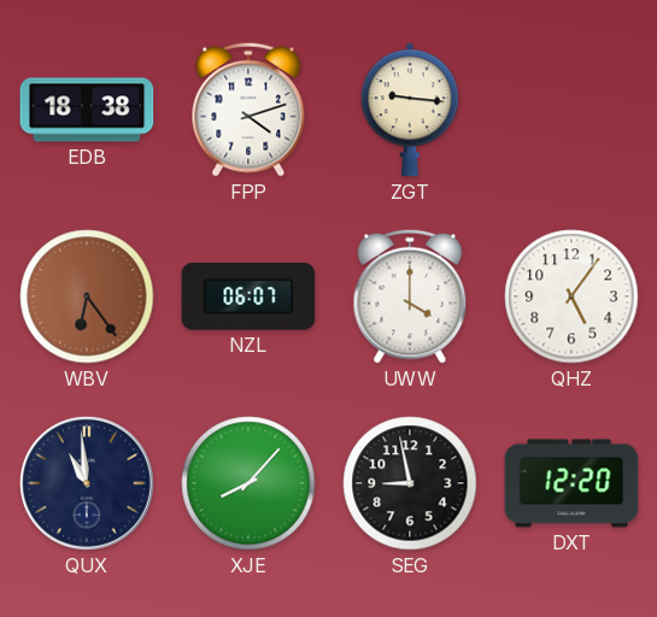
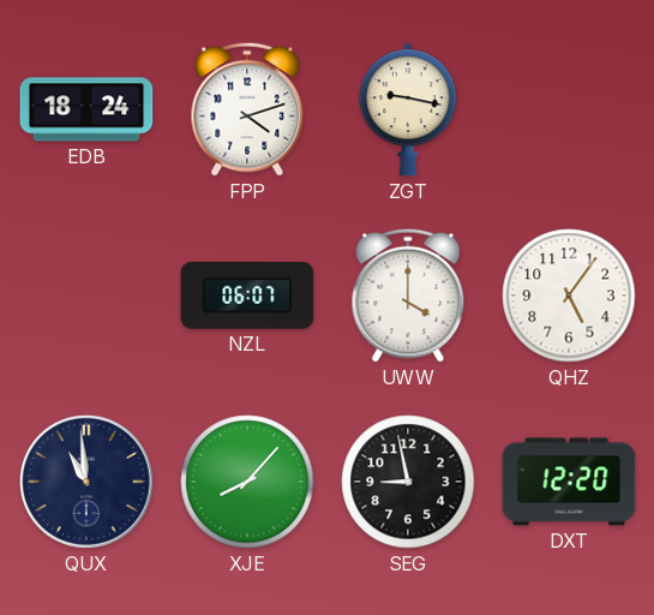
EDB: 18:38 -> 18:24
ZGT: 9:16 -> 9:17
WBV: 6:24 -> none
